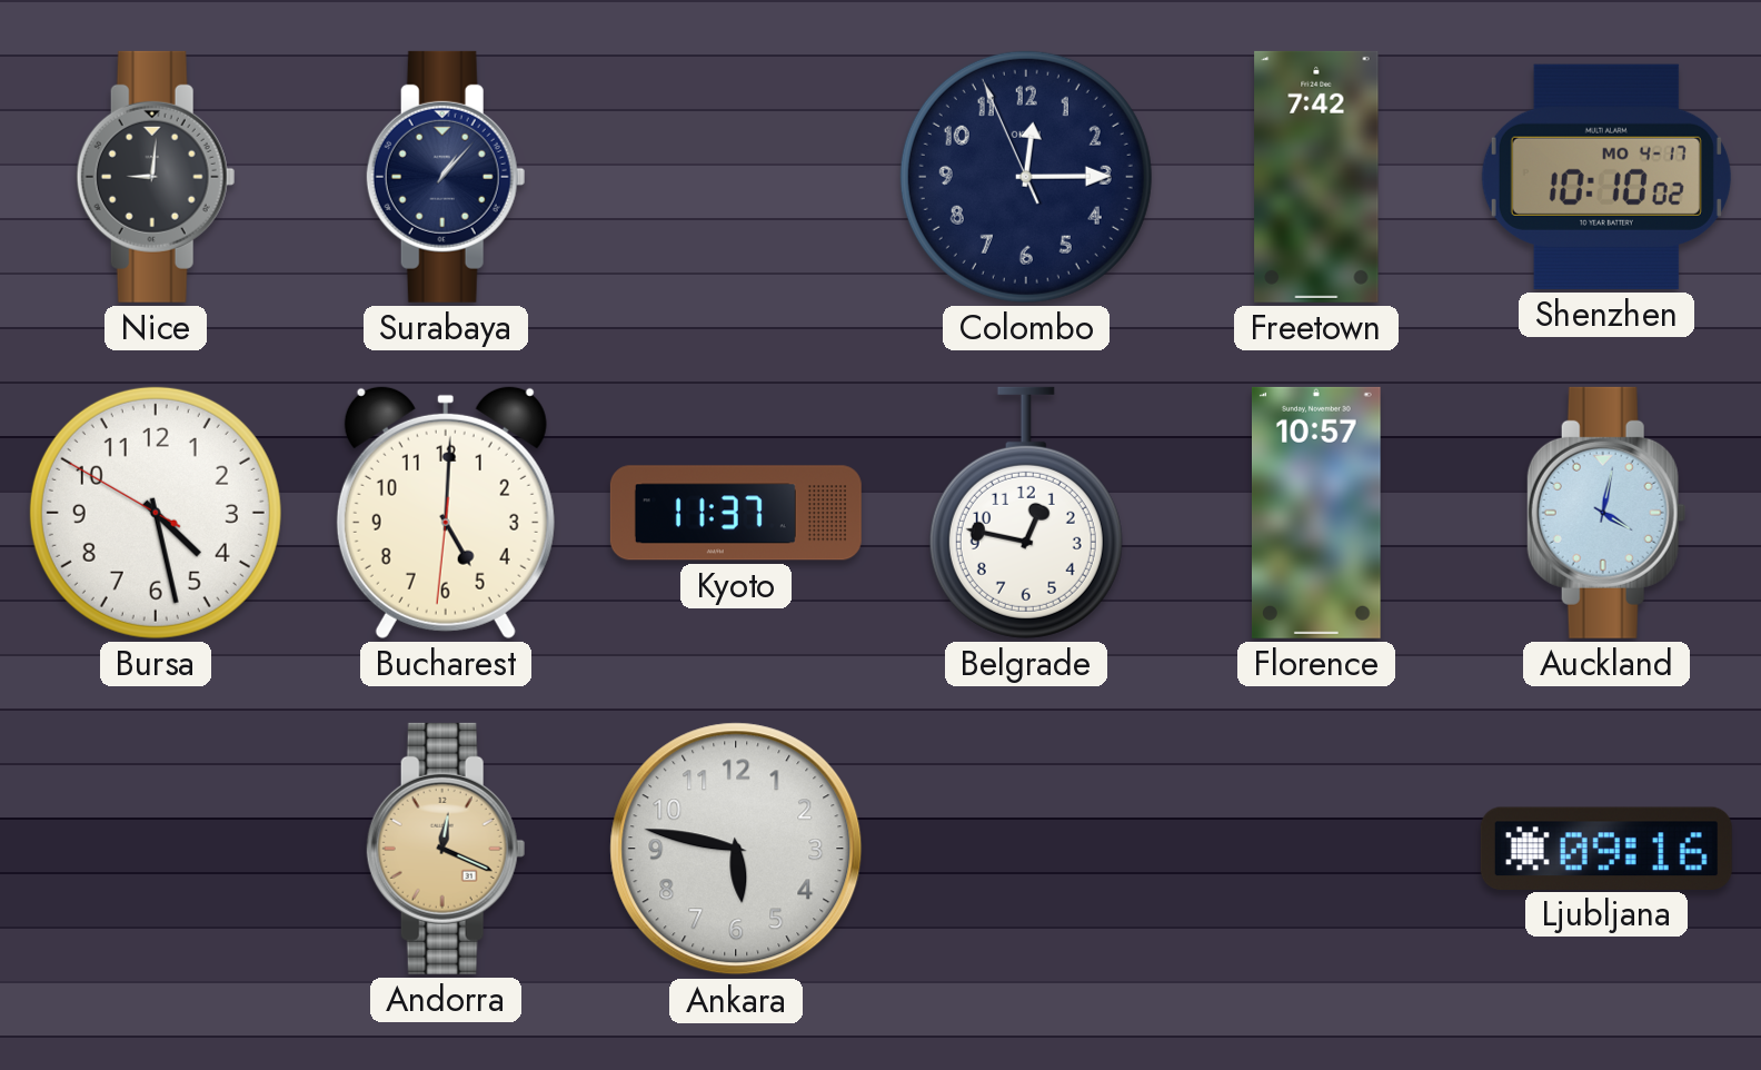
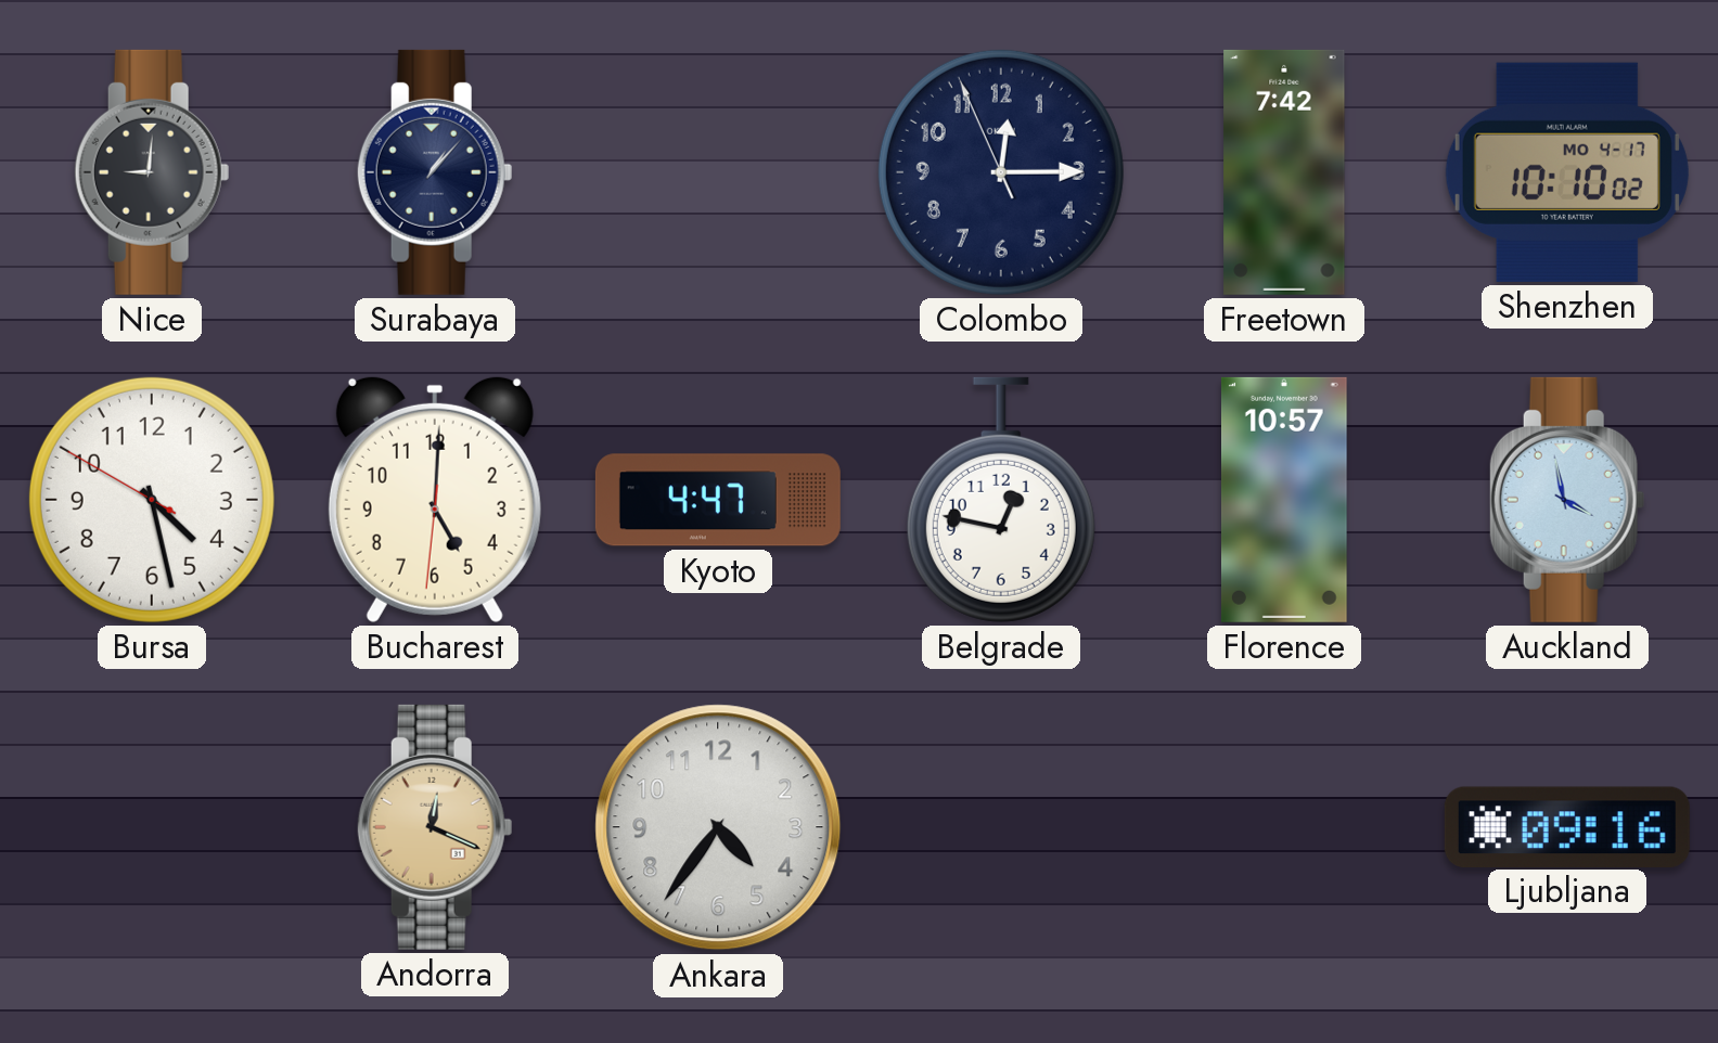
Kyoto: 11:37 -> 4:47
Auckland: 4:02 -> 3:58
Ankara: 5:47 -> 4:36
